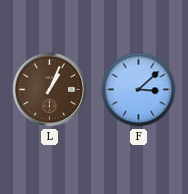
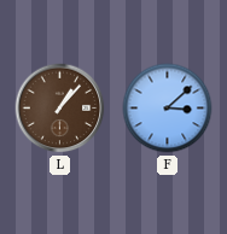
L: 1:04 -> 1:07
